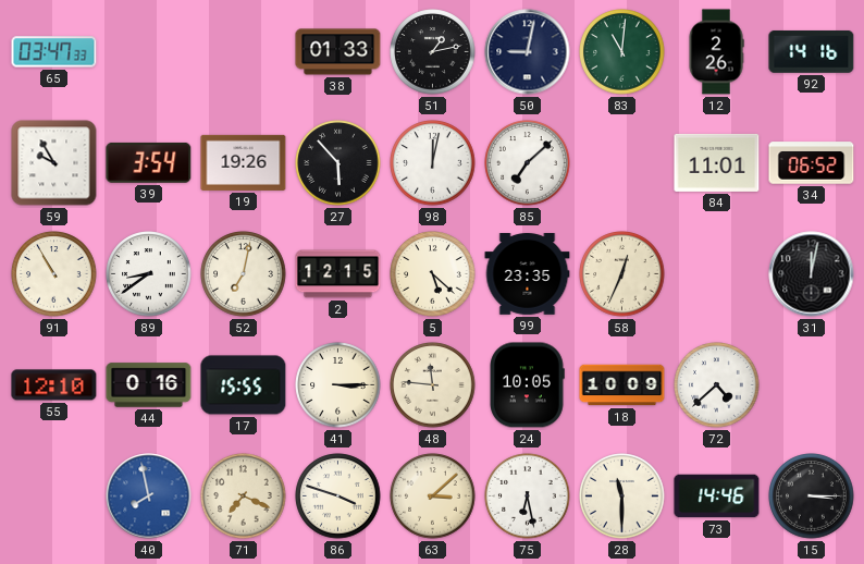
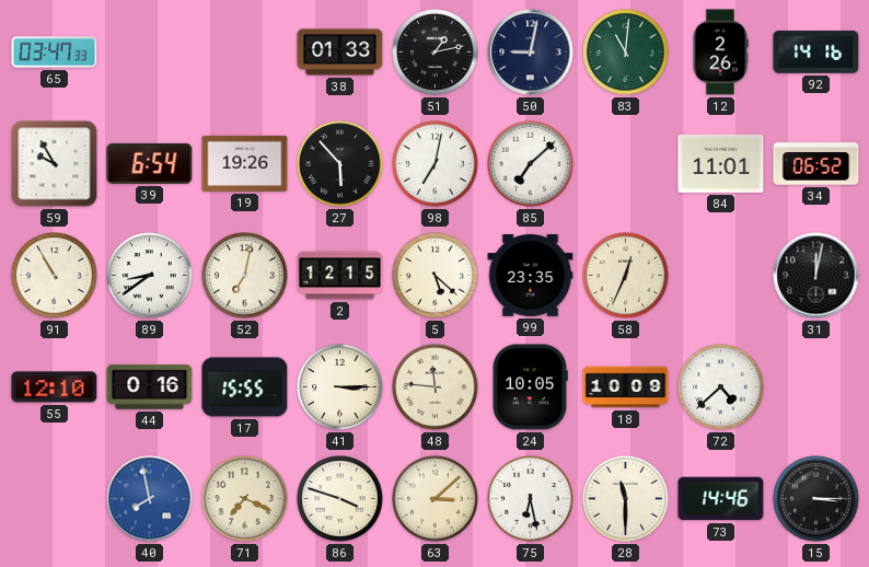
39: 3:54 -> 6:54
98: 12:02 -> 7:02
